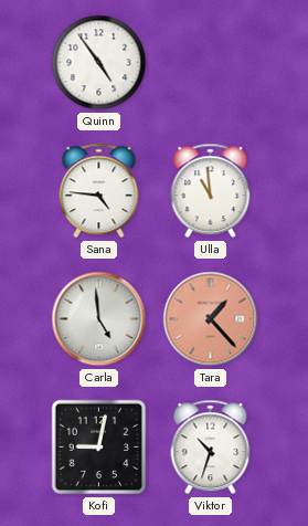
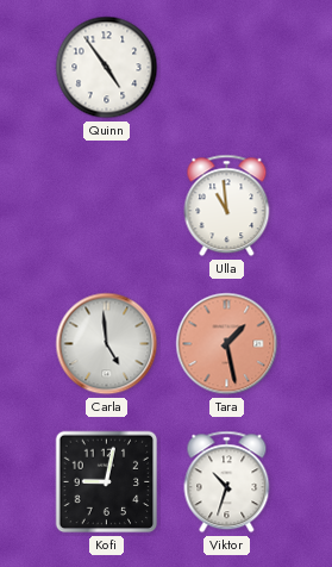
Sana: 4:46 -> none
Tara: 1:23 -> 1:28
